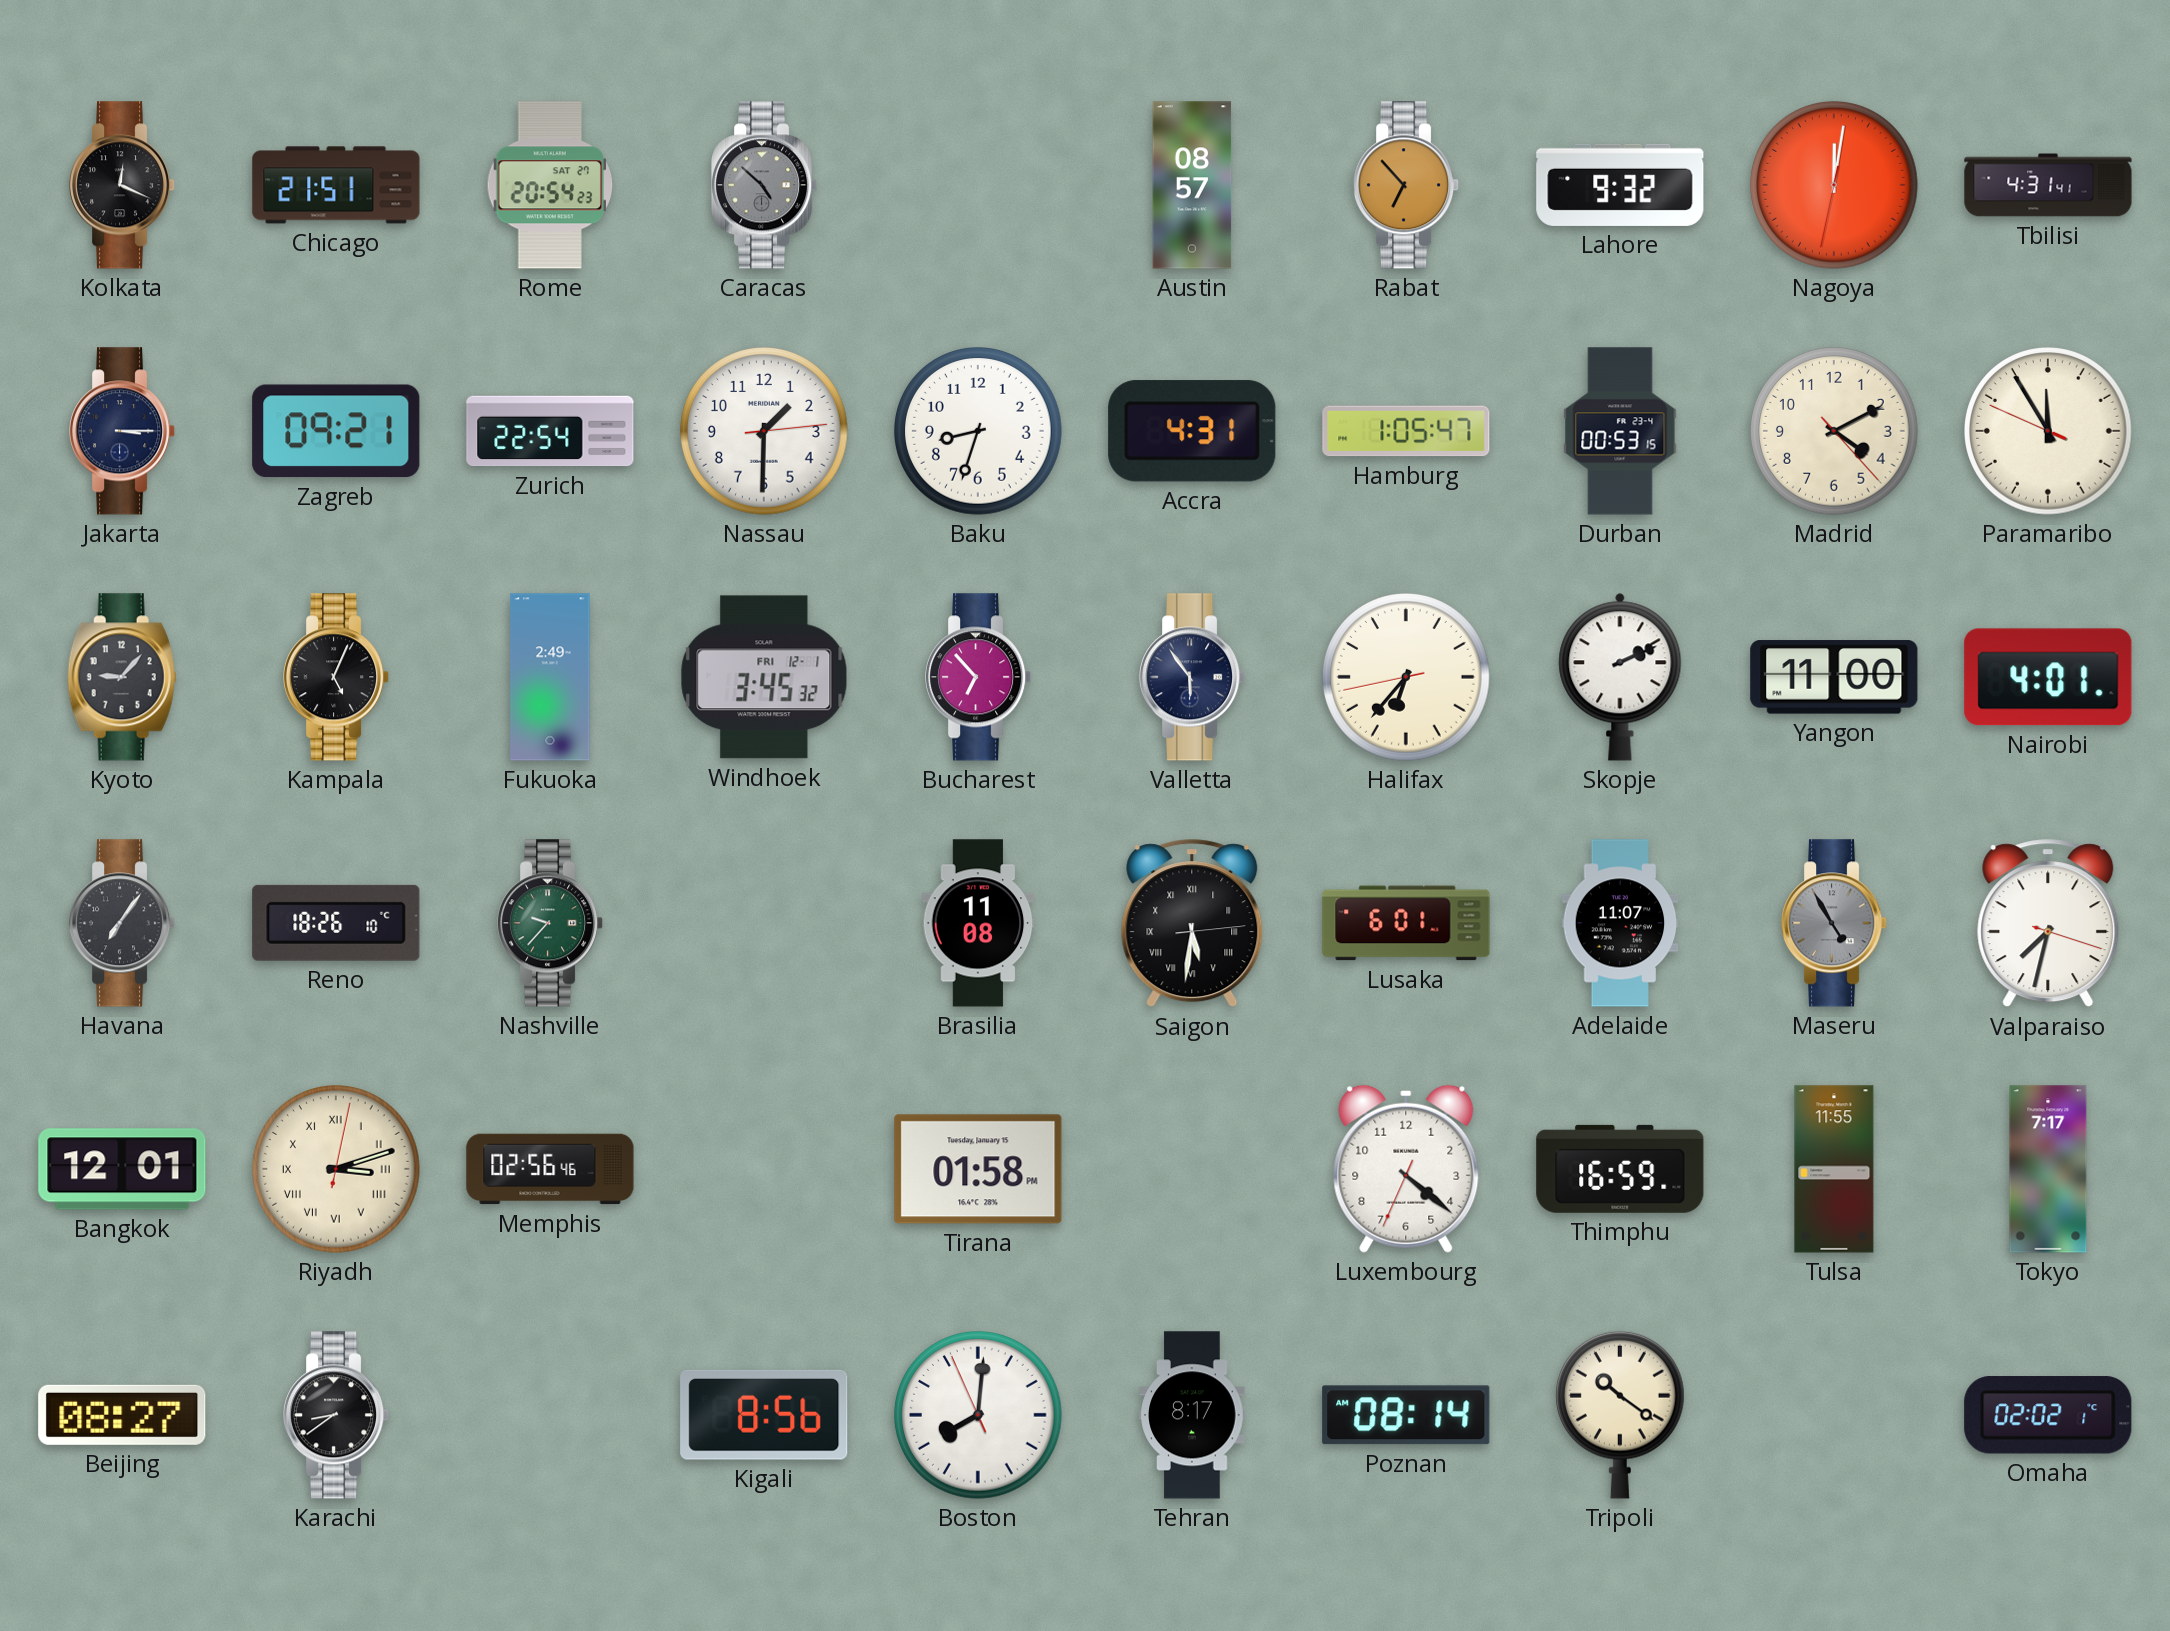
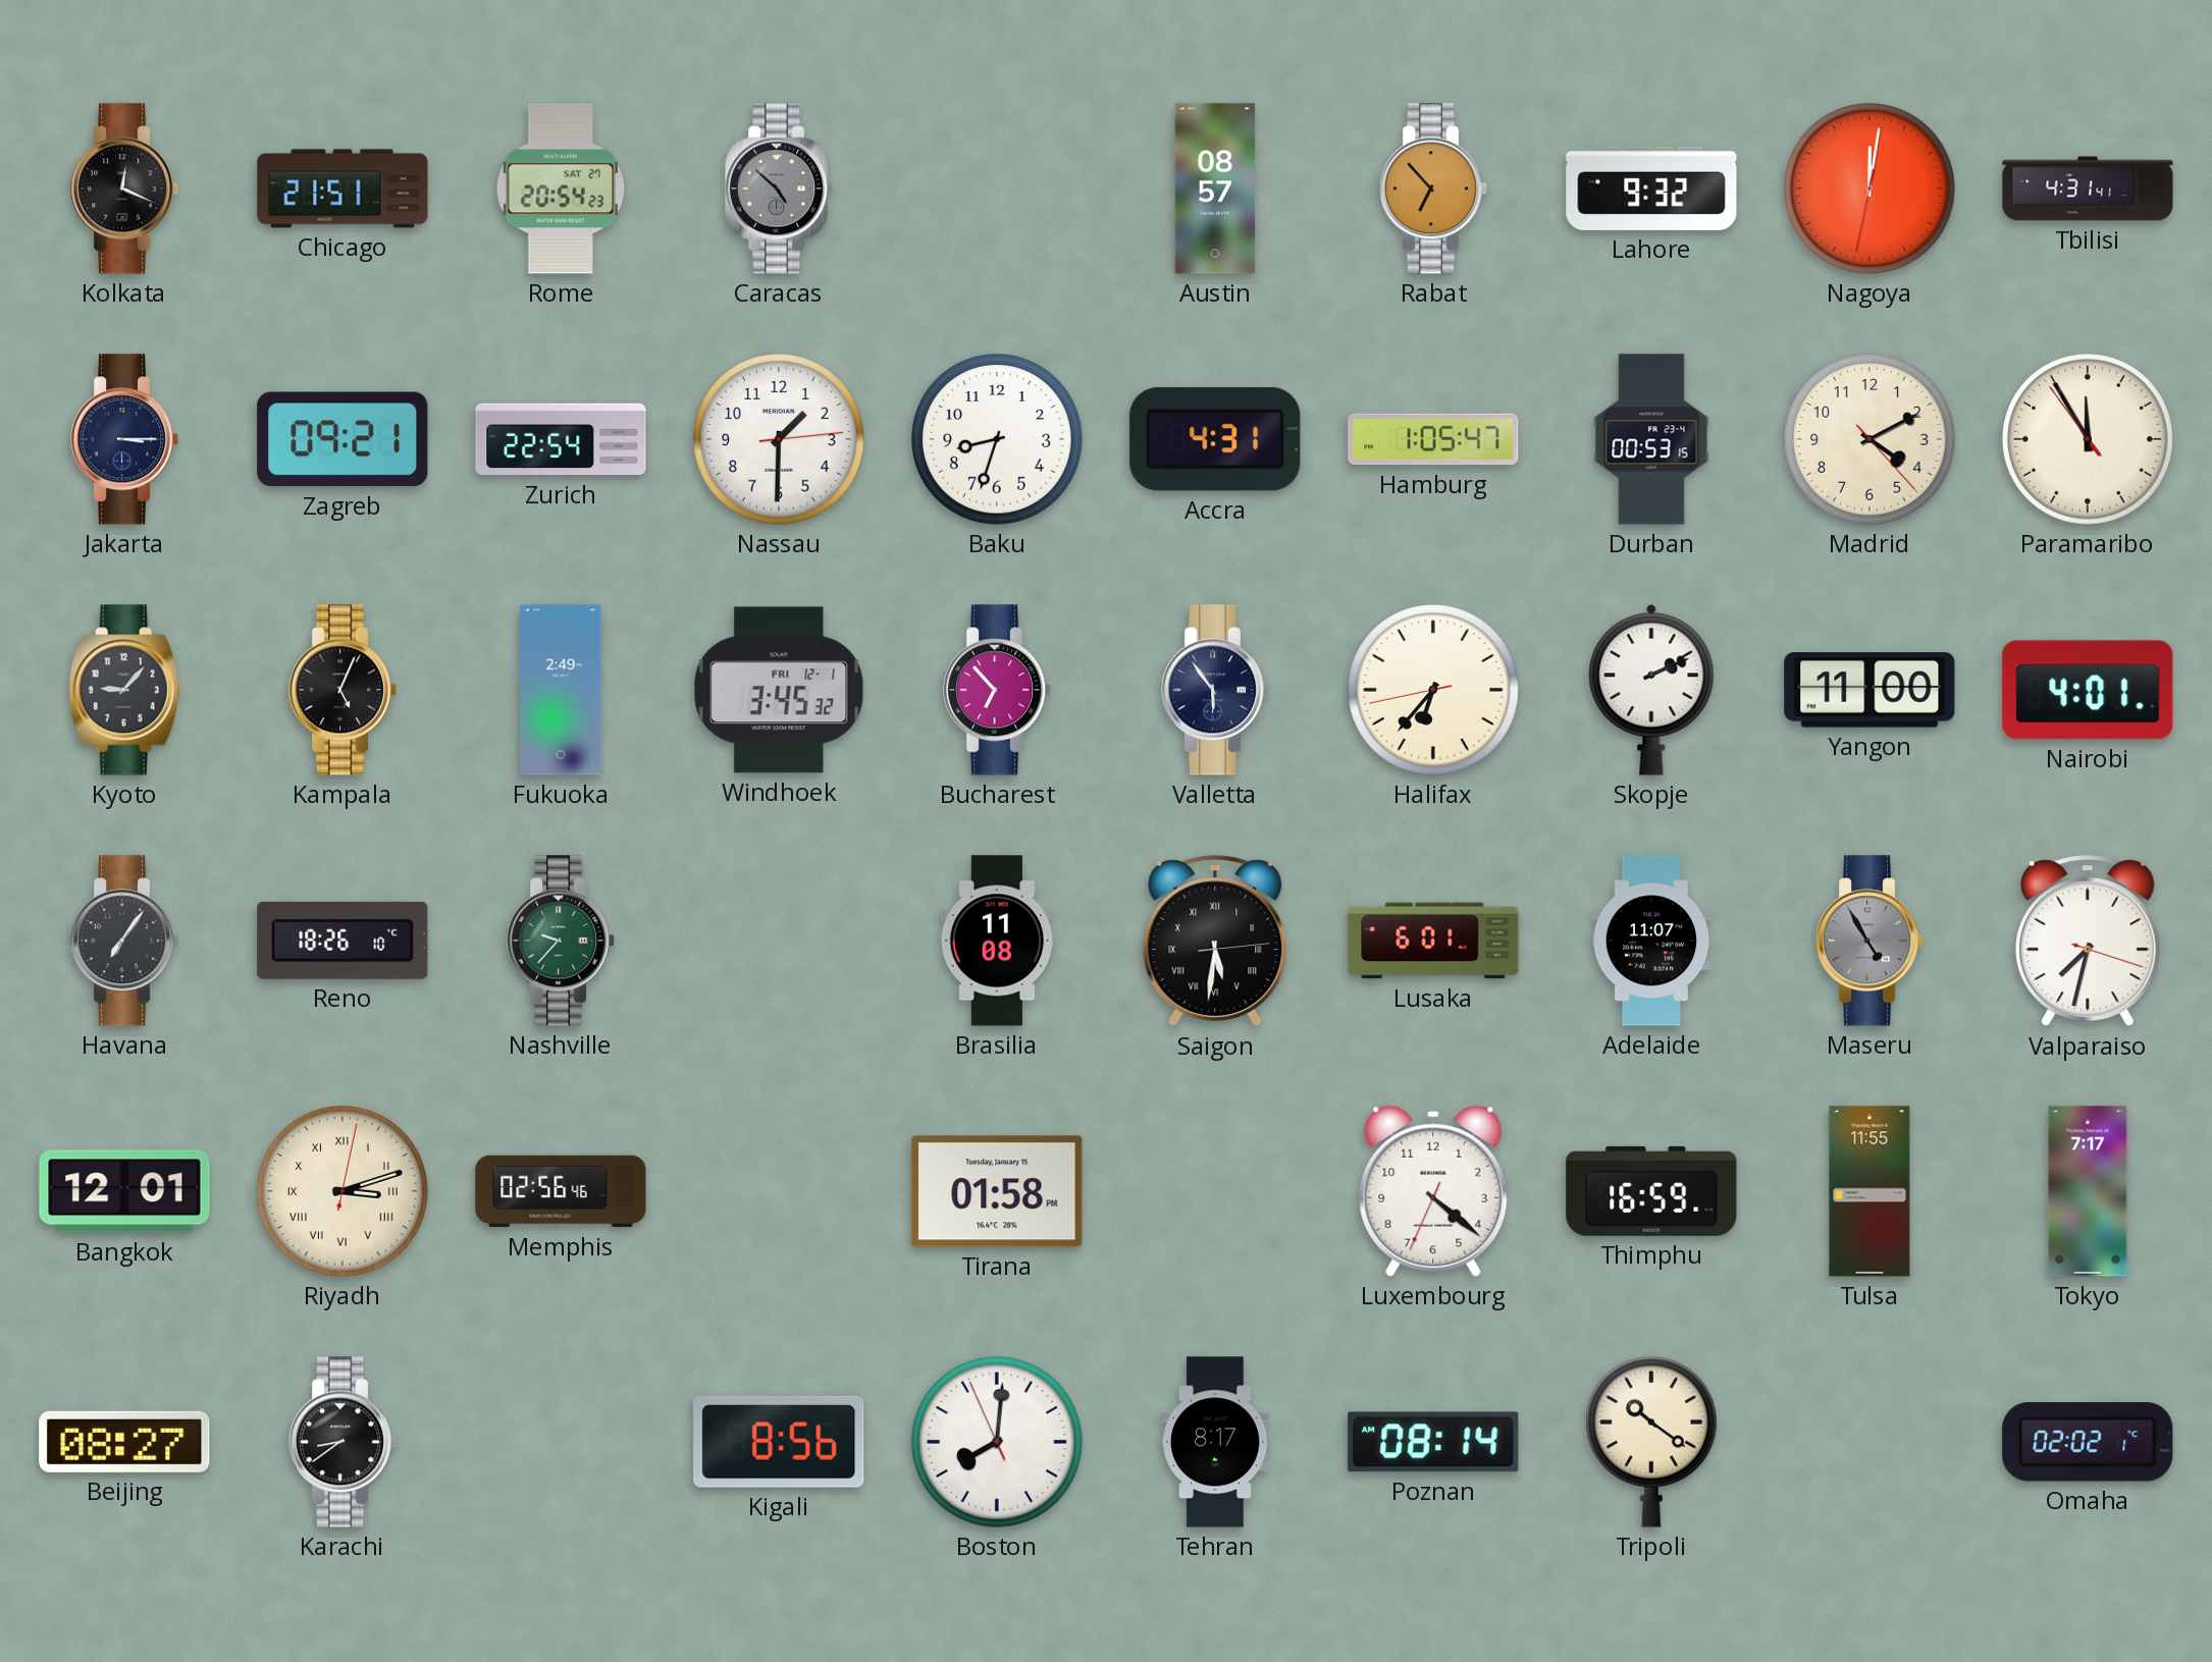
Paramaribo: 11:54:49 -> 11:54:54
